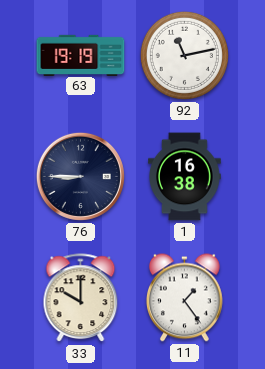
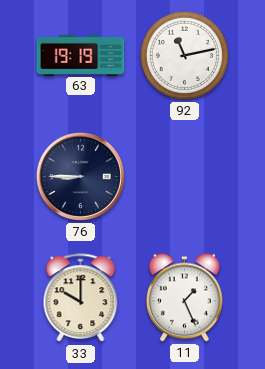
1: 16:38 -> none
11: 1:24 -> 1:26
